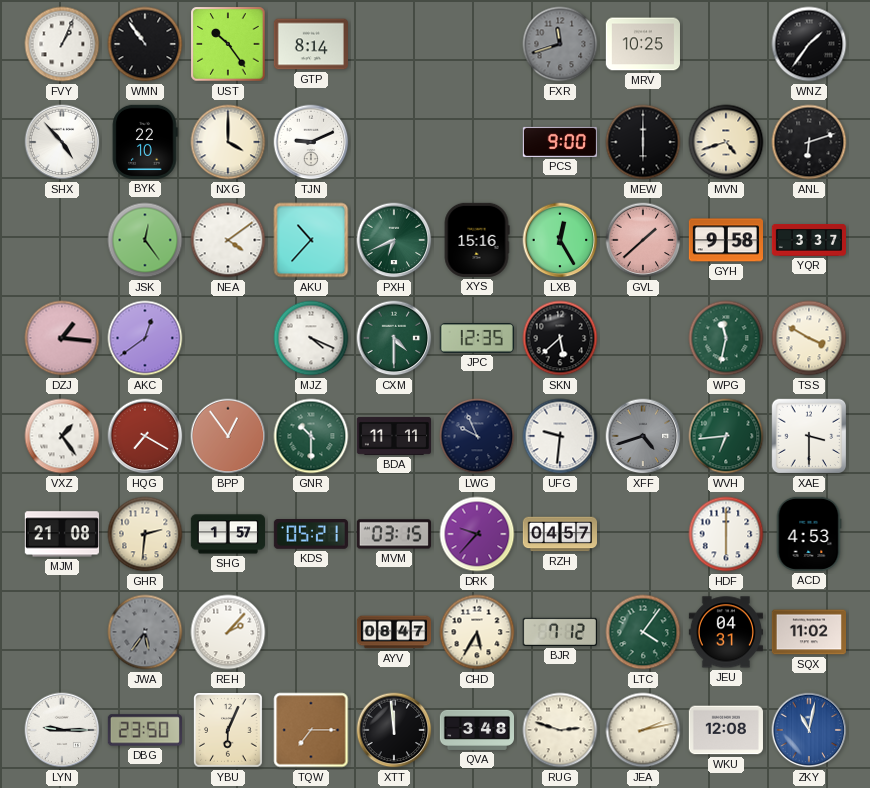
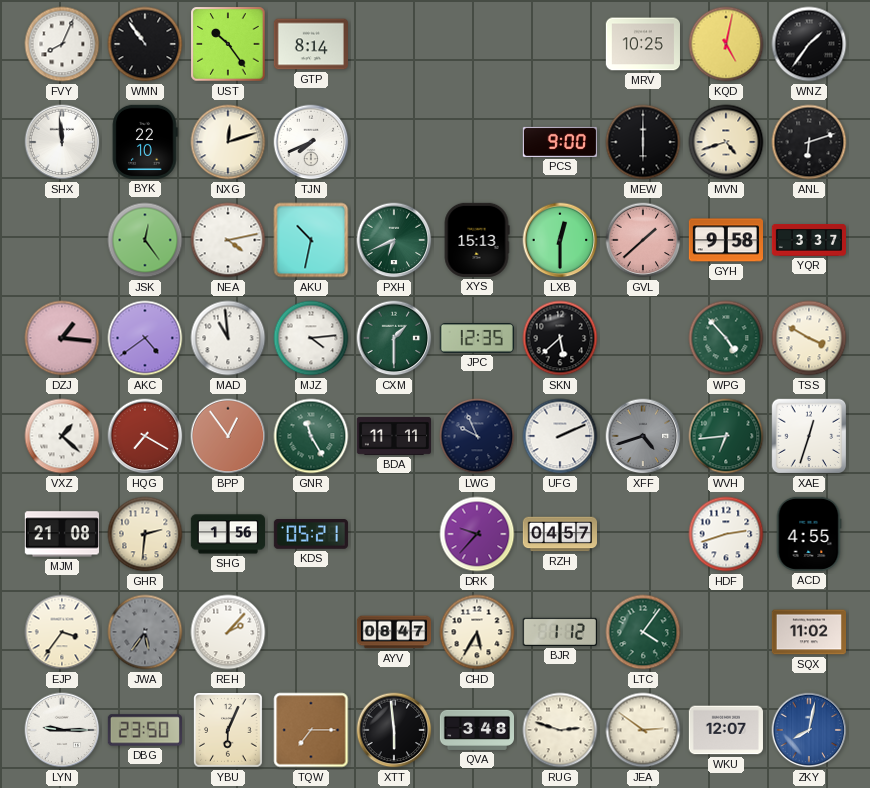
FVY: 1:04 -> 8:04
FXR: 11:42 -> none
KQD: none -> 5:02
SHX: 4:53 -> 11:59
NXG: 4:00 -> 12:12
TJN: 9:11 -> 7:41
NEA: 4:09 -> 4:13
AKU: 10:37 -> 10:32
XYS: 15:16 -> 15:13
LXB: 12:25 -> 12:30
AKC: 12:39 -> 4:39
MAD: none -> 10:59
MJZ: 4:19 -> 4:14
CXM: 4:30 -> 1:30
WPG: 11:32 -> 4:53
VXZ: 1:24 -> 1:22
GNR: 10:30 -> 11:25
UFG: 9:31 -> 2:11
XAE: 3:30 -> 12:33
SHG: 1:57 -> 1:56
MVM: 03:15 -> none
HDF: 6:00 -> 2:42
ACD: 4:53 -> 4:55
EJP: none -> 3:36
BJR: 7:12 -> 1:12
JEU: 04:31 -> none
XTT: 11:59 -> 5:59
JEA: 2:13 -> 2:51
WKU: 12:08 -> 12:07
ZKY: 11:02 -> 8:02
